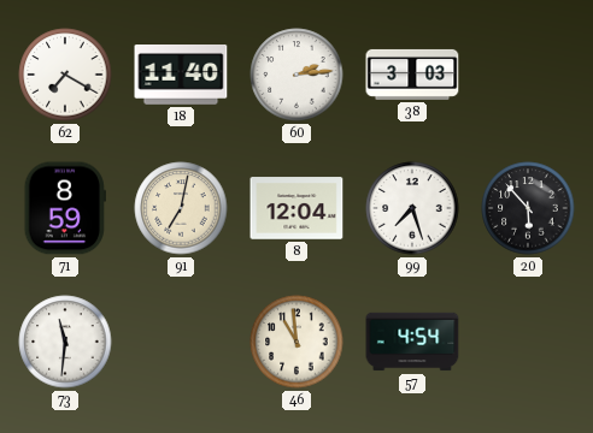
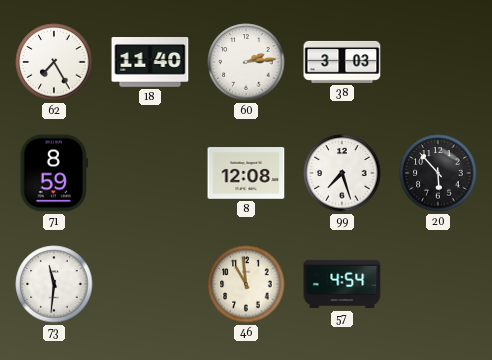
62: 7:20 -> 7:25
91: 7:02 -> none
8: 12:04 -> 12:08
